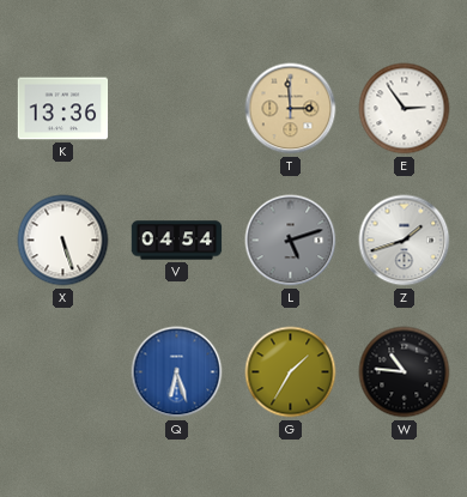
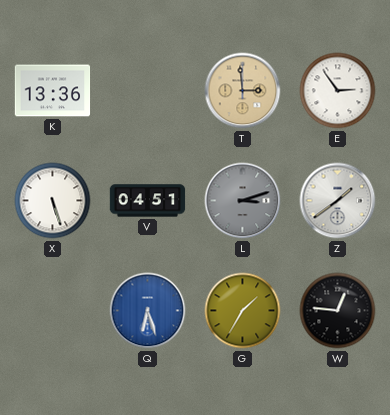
V: 04:54 -> 04:51
L: 5:12 -> 3:12
Z: 1:42 -> 1:39
W: 10:46 -> 12:46
